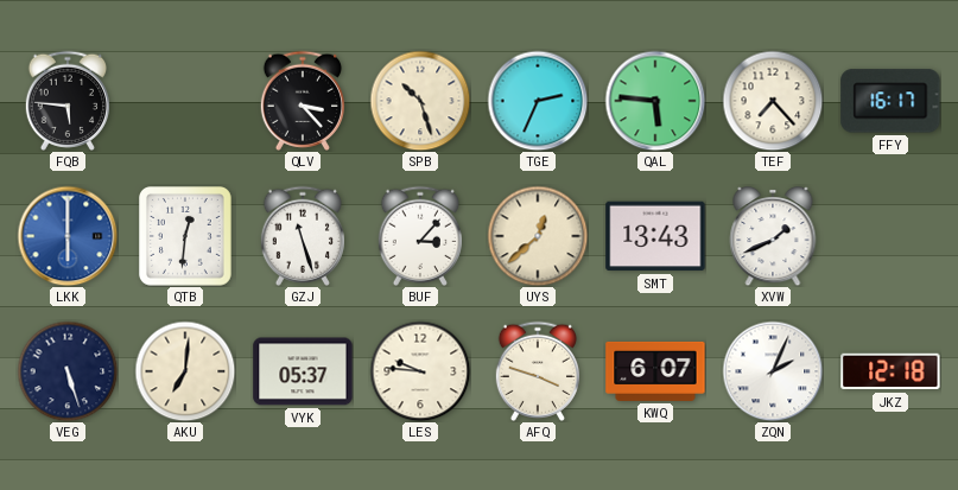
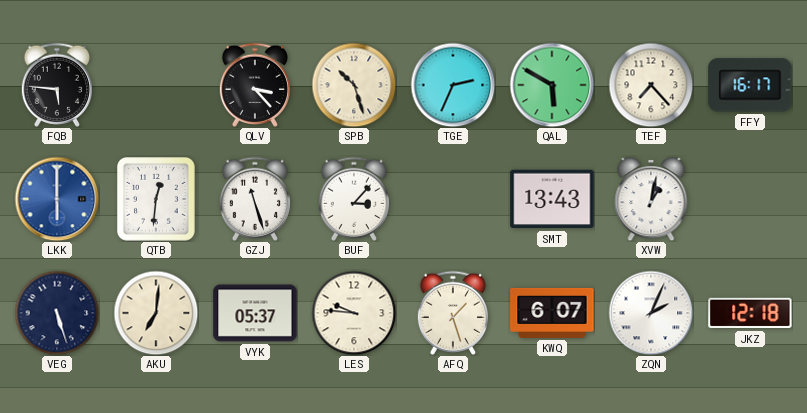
QAL: 5:46 -> 5:50
UYS: 12:38 -> none
XVW: 1:41 -> 1:02
AFQ: 3:48 -> 1:27
